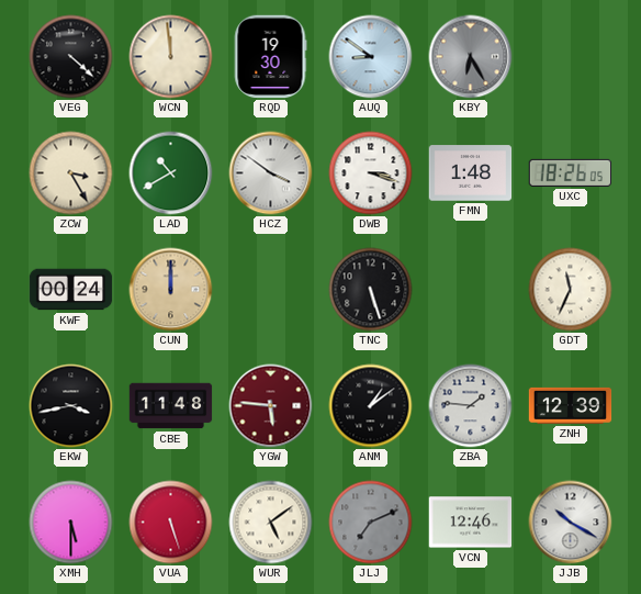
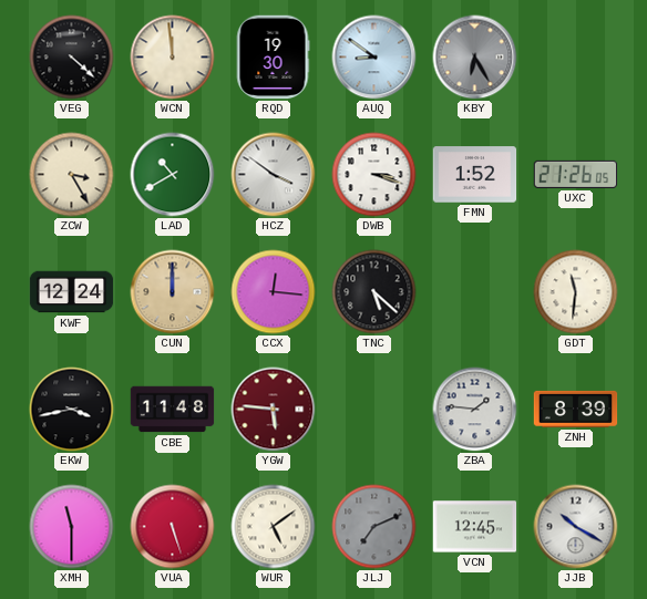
FMN: 1:48 -> 1:52
UXC: 18:26 -> 21:26
KWF: 00:24 -> 12:24
CCX: none -> 12:16
TNC: 5:27 -> 5:22
GDT: 11:34 -> 11:31
ANM: 1:09 -> none
ZNH: 12:39 -> 8:39
XMH: 5:30 -> 11:30
VCN: 12:46 -> 12:45
